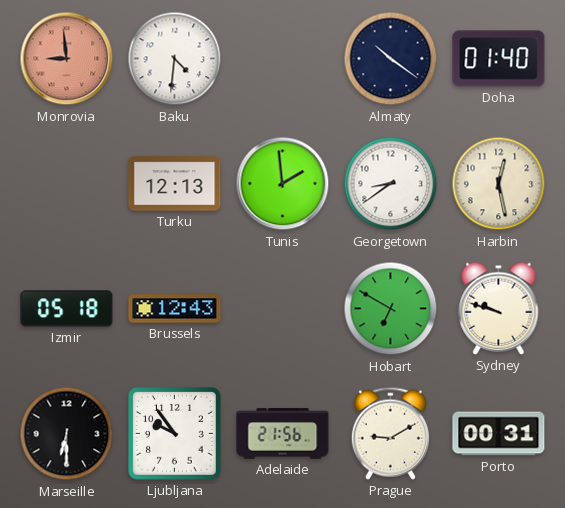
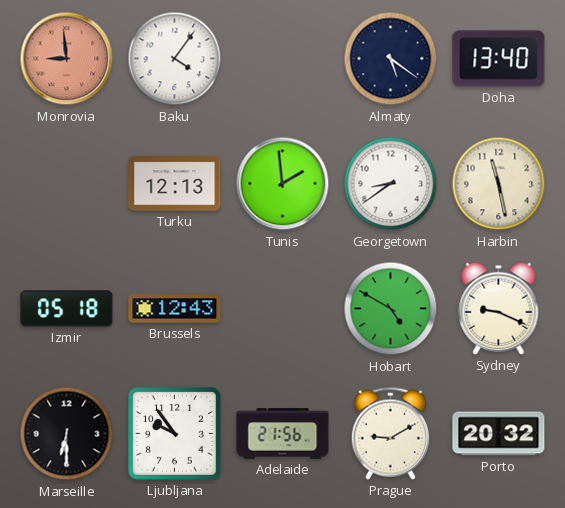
Baku: 4:31 -> 4:06
Almaty: 10:21 -> 5:21
Doha: 01:40 -> 13:40
Harbin: 12:28 -> 11:28
Hobart: 6:50 -> 4:50
Sydney: 9:48 -> 9:19
Porto: 00:31 -> 20:32
